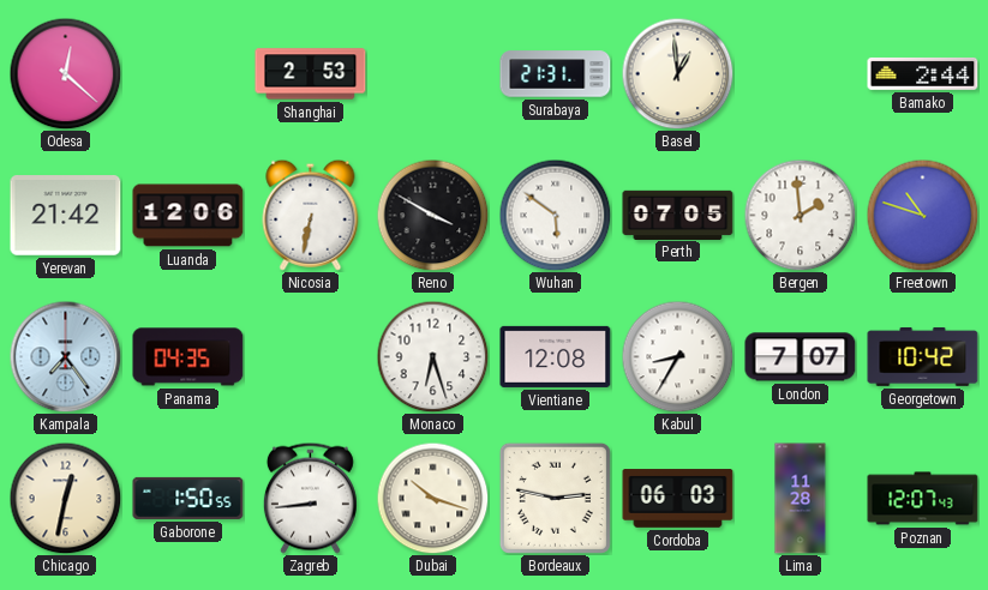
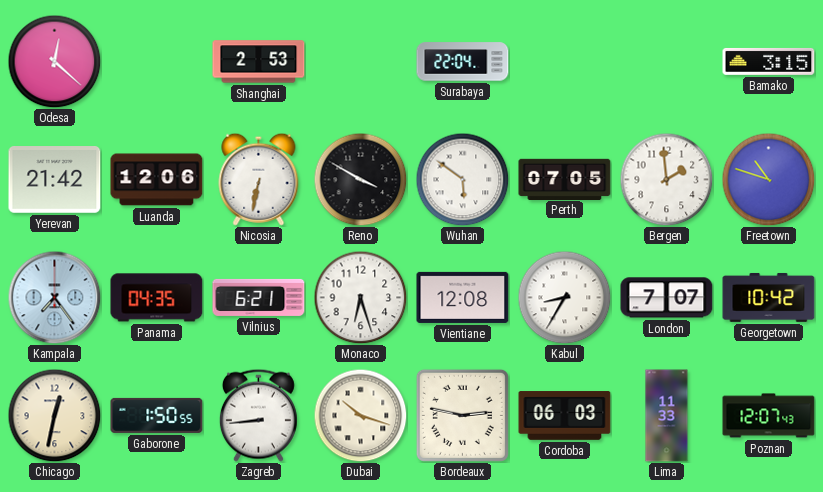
Surabaya: 21:31 -> 22:04
Basel: 12:59 -> none
Bamako: 2:44 -> 3:15
Vilnius: none -> 6:21
Lima: 11:28 -> 11:33
